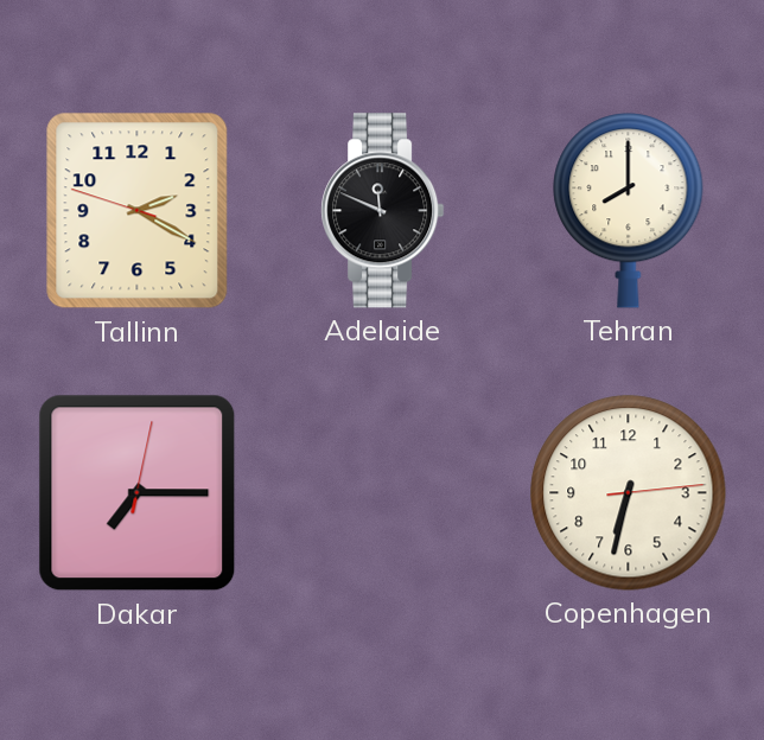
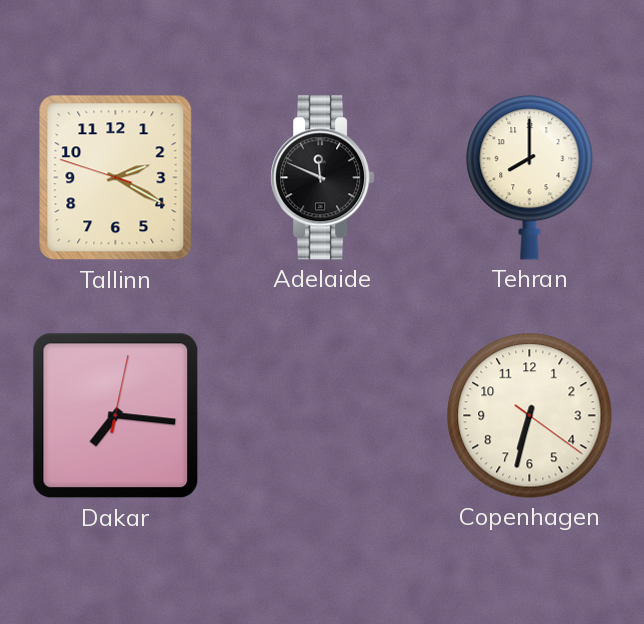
Dakar: 7:15 -> 7:16
Copenhagen: 6:32:14 -> 6:32:21
